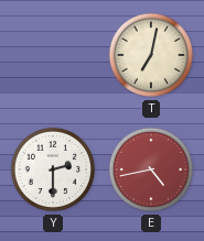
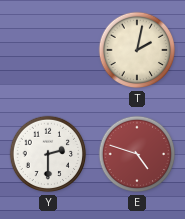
T: 7:02 -> 2:02
E: 4:43 -> 4:48
